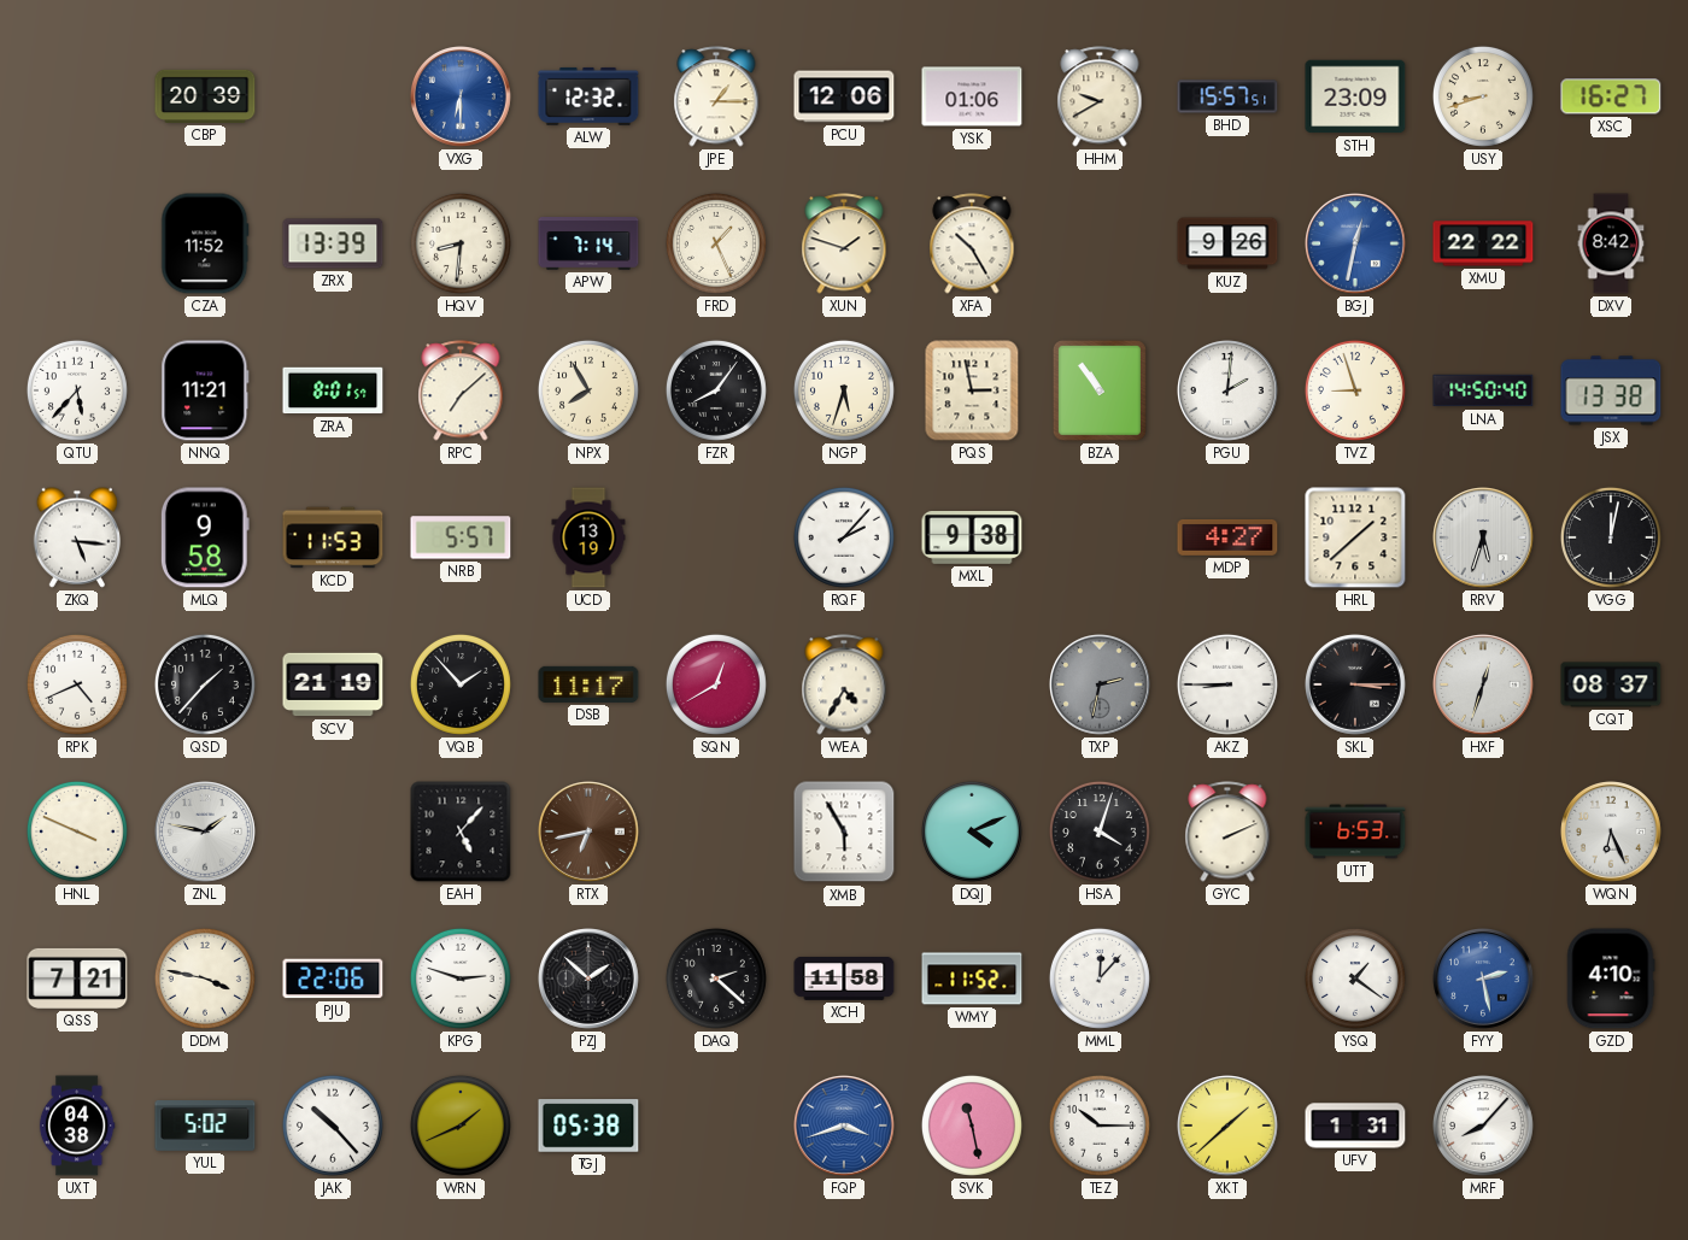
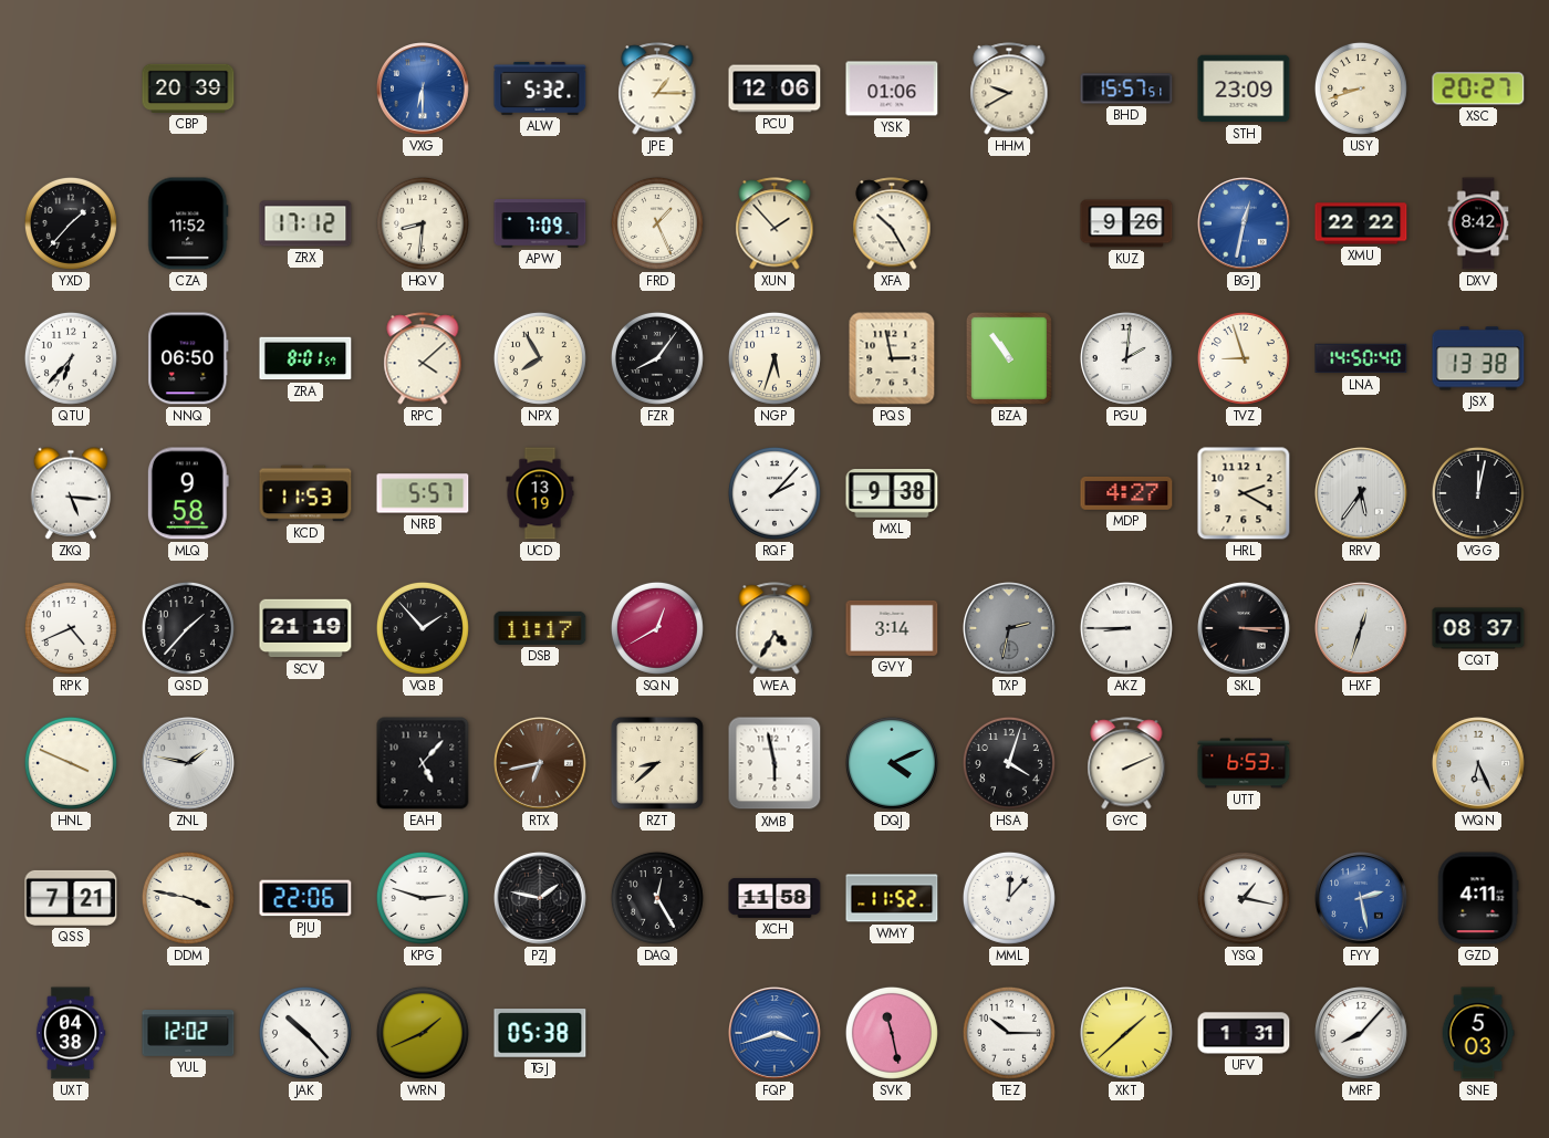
ALW: 12:32 -> 5:32
XSC: 16:27 -> 20:27
YXD: none -> 1:37
ZRX: 13:39 -> 17:12
APW: 7:14 -> 7:09
XUN: 1:48 -> 1:53
QTU: 5:37 -> 6:37
NNQ: 11:21 -> 06:50
RPC: 7:08 -> 4:08
HRL: 1:38 -> 2:20
RRV: 5:33 -> 5:36
GVY: none -> 3:14
RZT: none -> 8:38
XMB: 5:55 -> 5:58
PZJ: 1:52 -> 1:47
DAQ: 2:22 -> 12:25
YSQ: 1:21 -> 1:17
GZD: 4:10 -> 4:11
YUL: 5:02 -> 12:02
SNE: none -> 5:03
